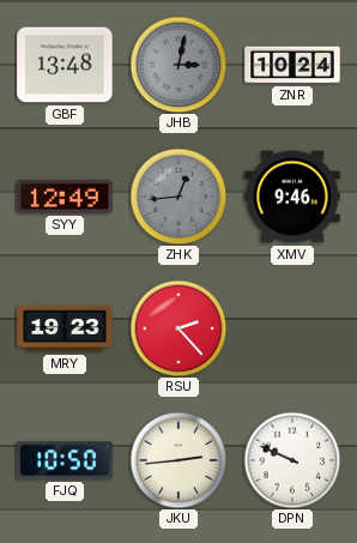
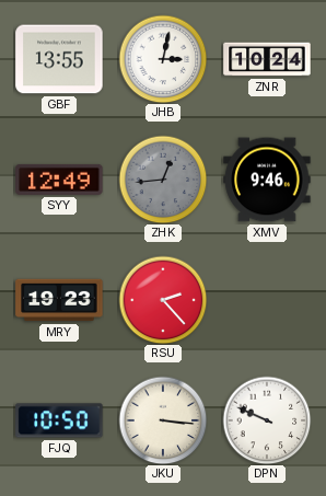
GBF: 13:48 -> 13:55
JHB dial: grey -> white
JKU: 2:44 -> 3:16
